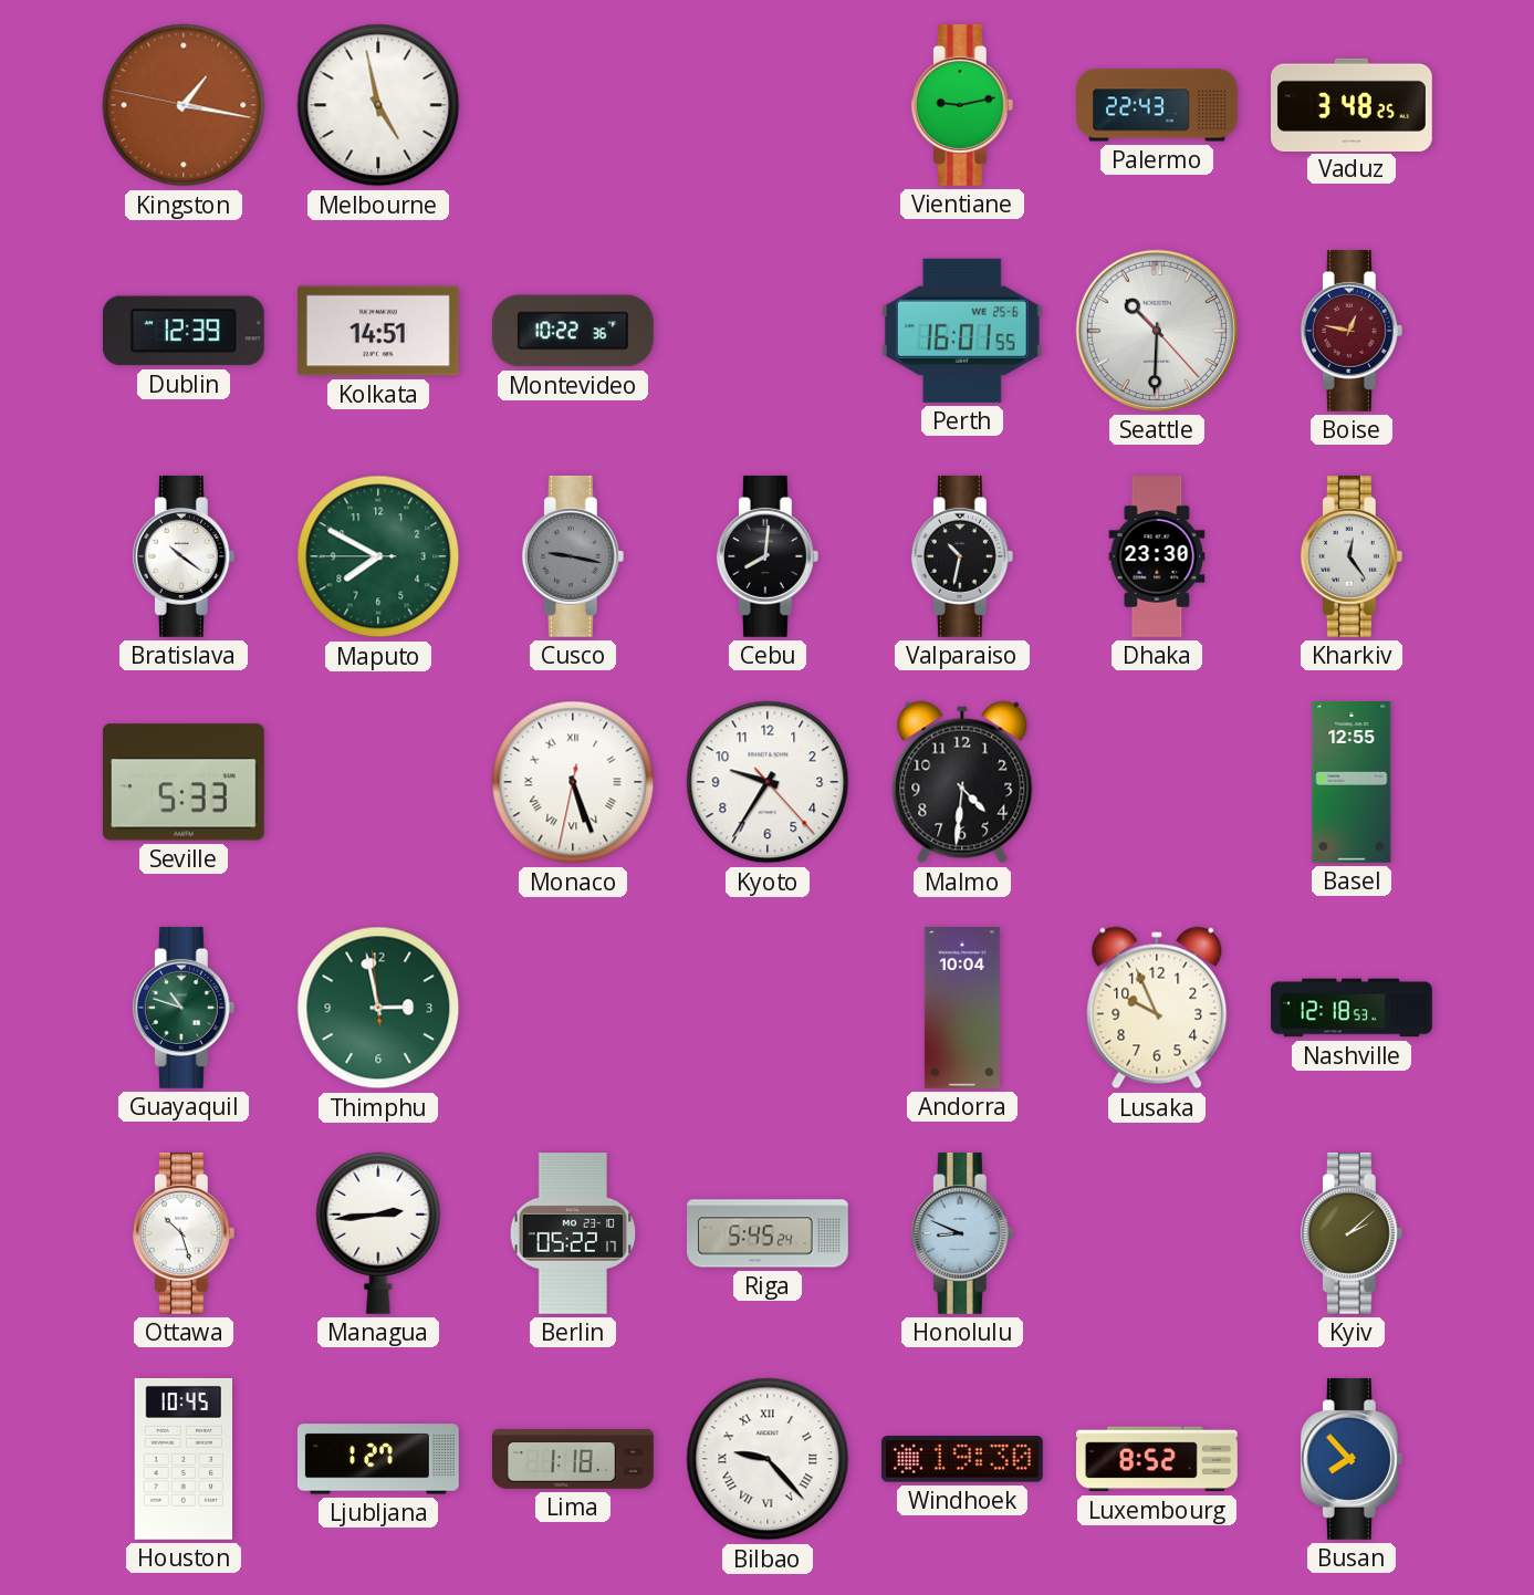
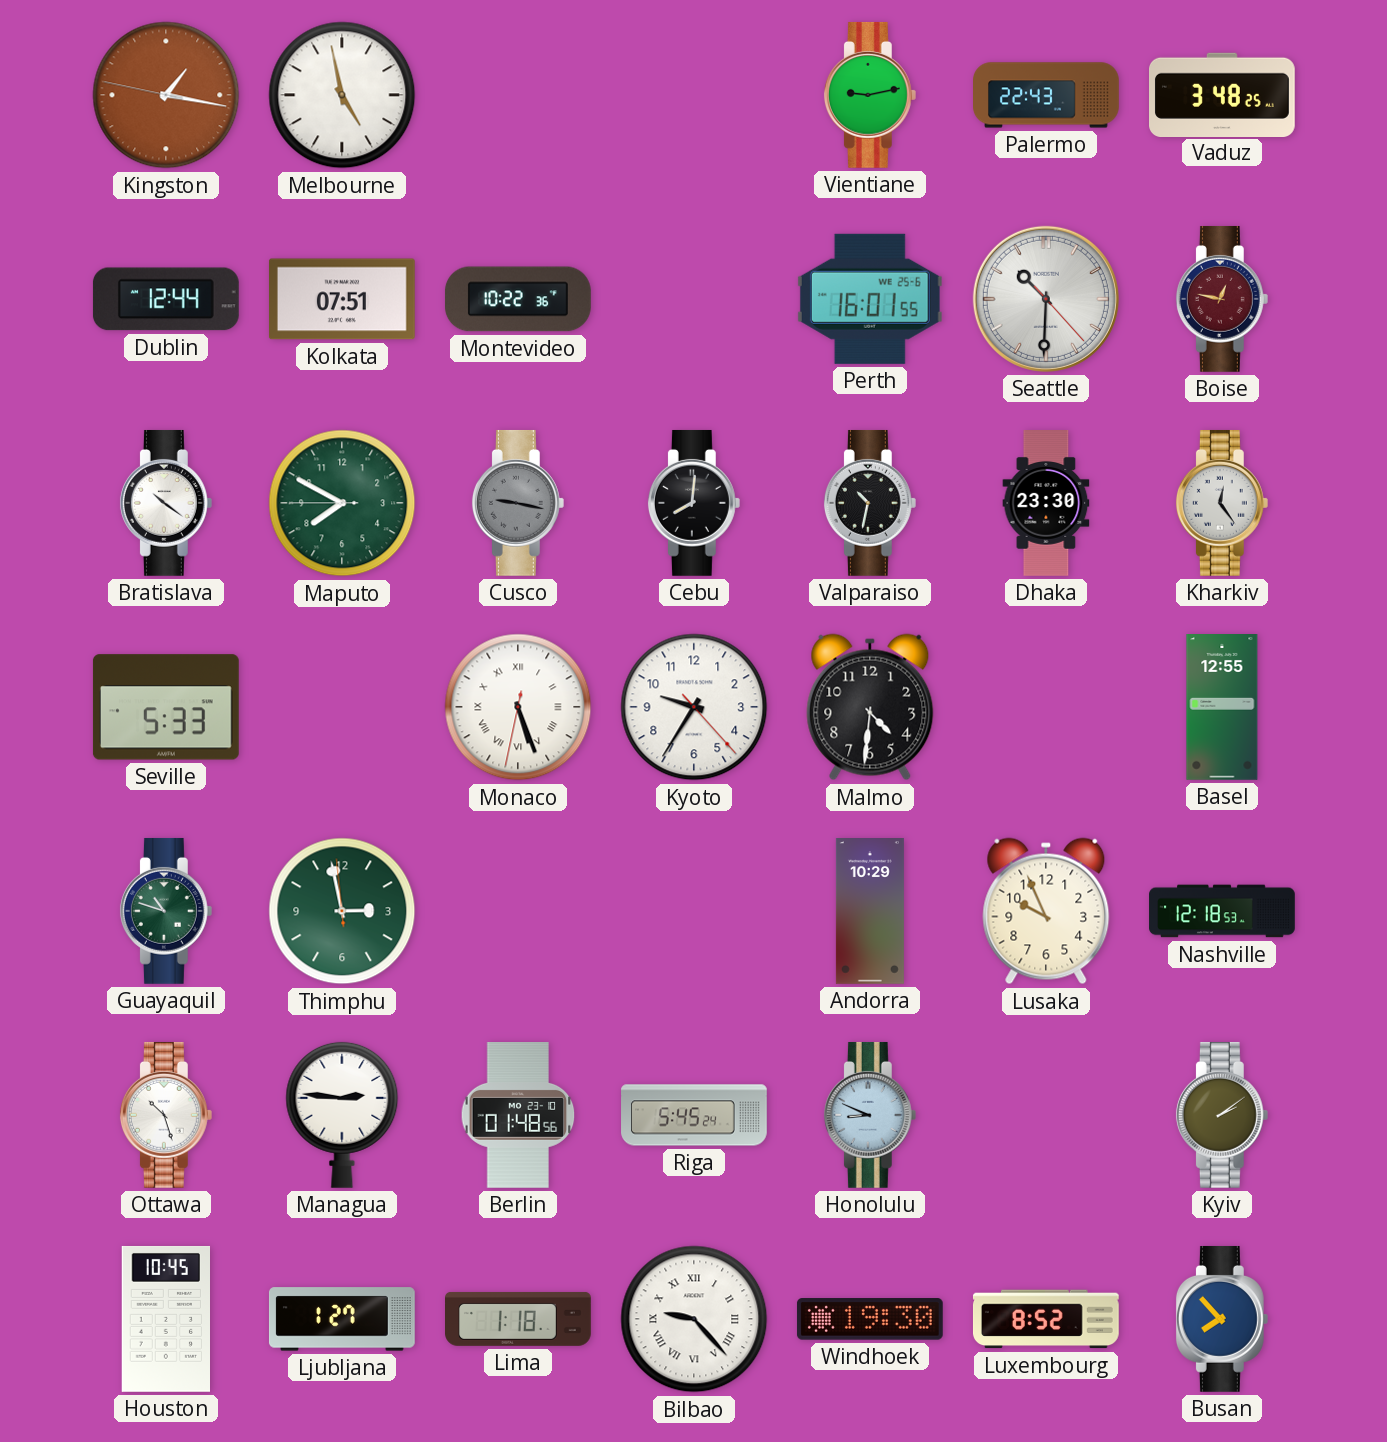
Dublin: 12:39 -> 12:44
Kolkata: 14:51 -> 07:51
Andorra: 10:04 -> 10:29
Managua: 2:44 -> 2:46
Berlin: 05:22 -> 01:48
Kyiv: 2:08 -> 2:09
